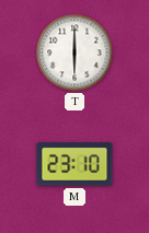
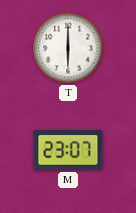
M: 23:10 -> 23:07
